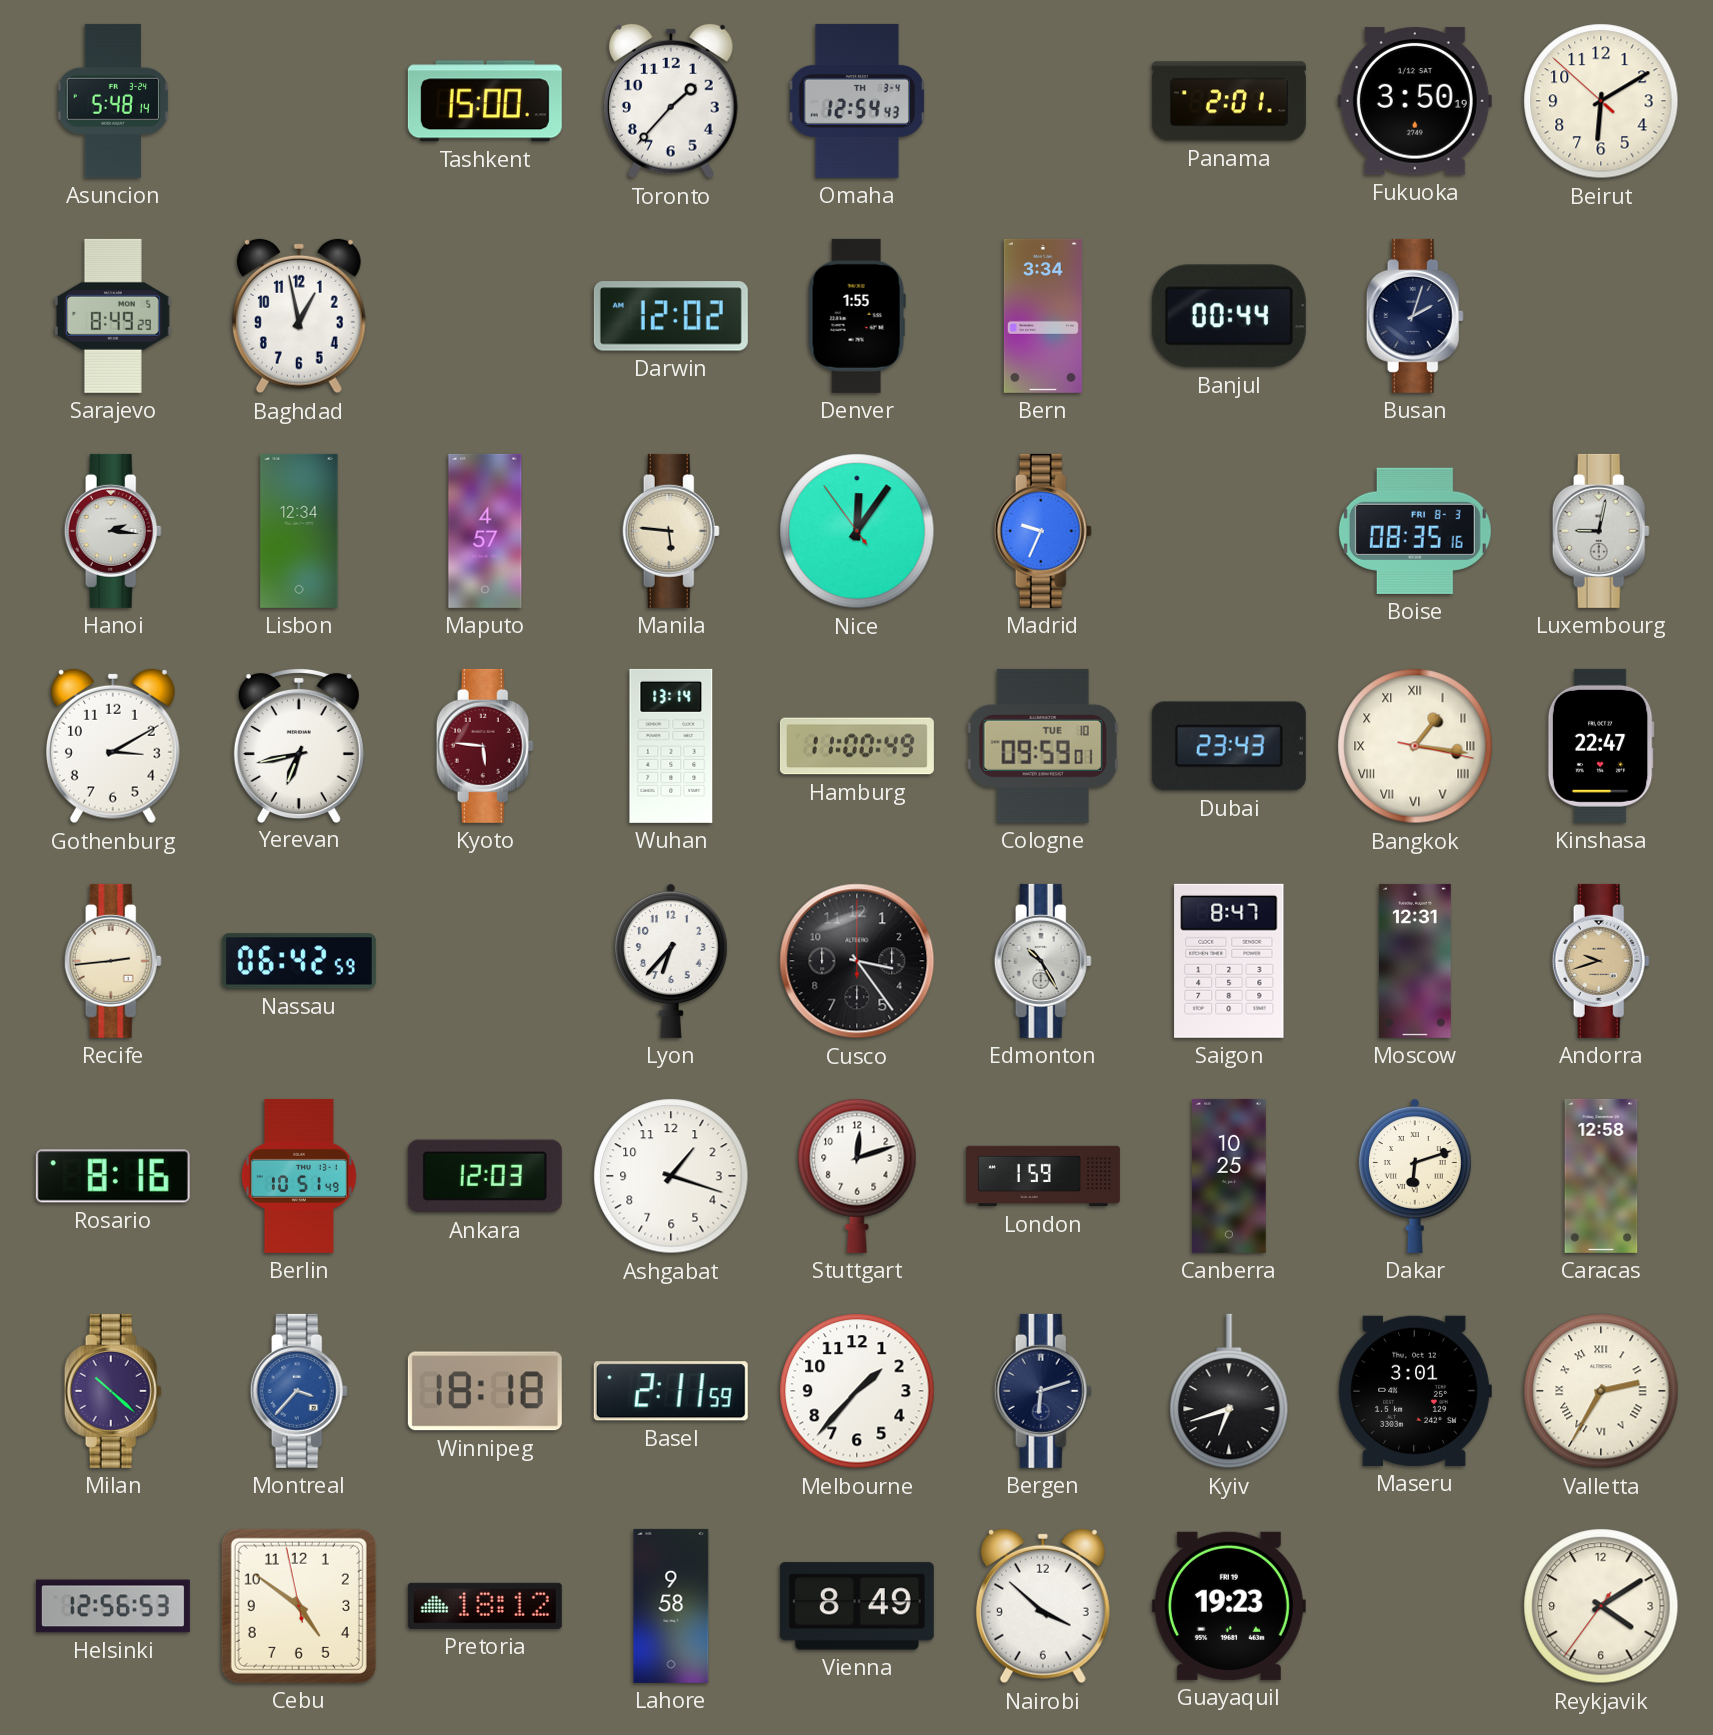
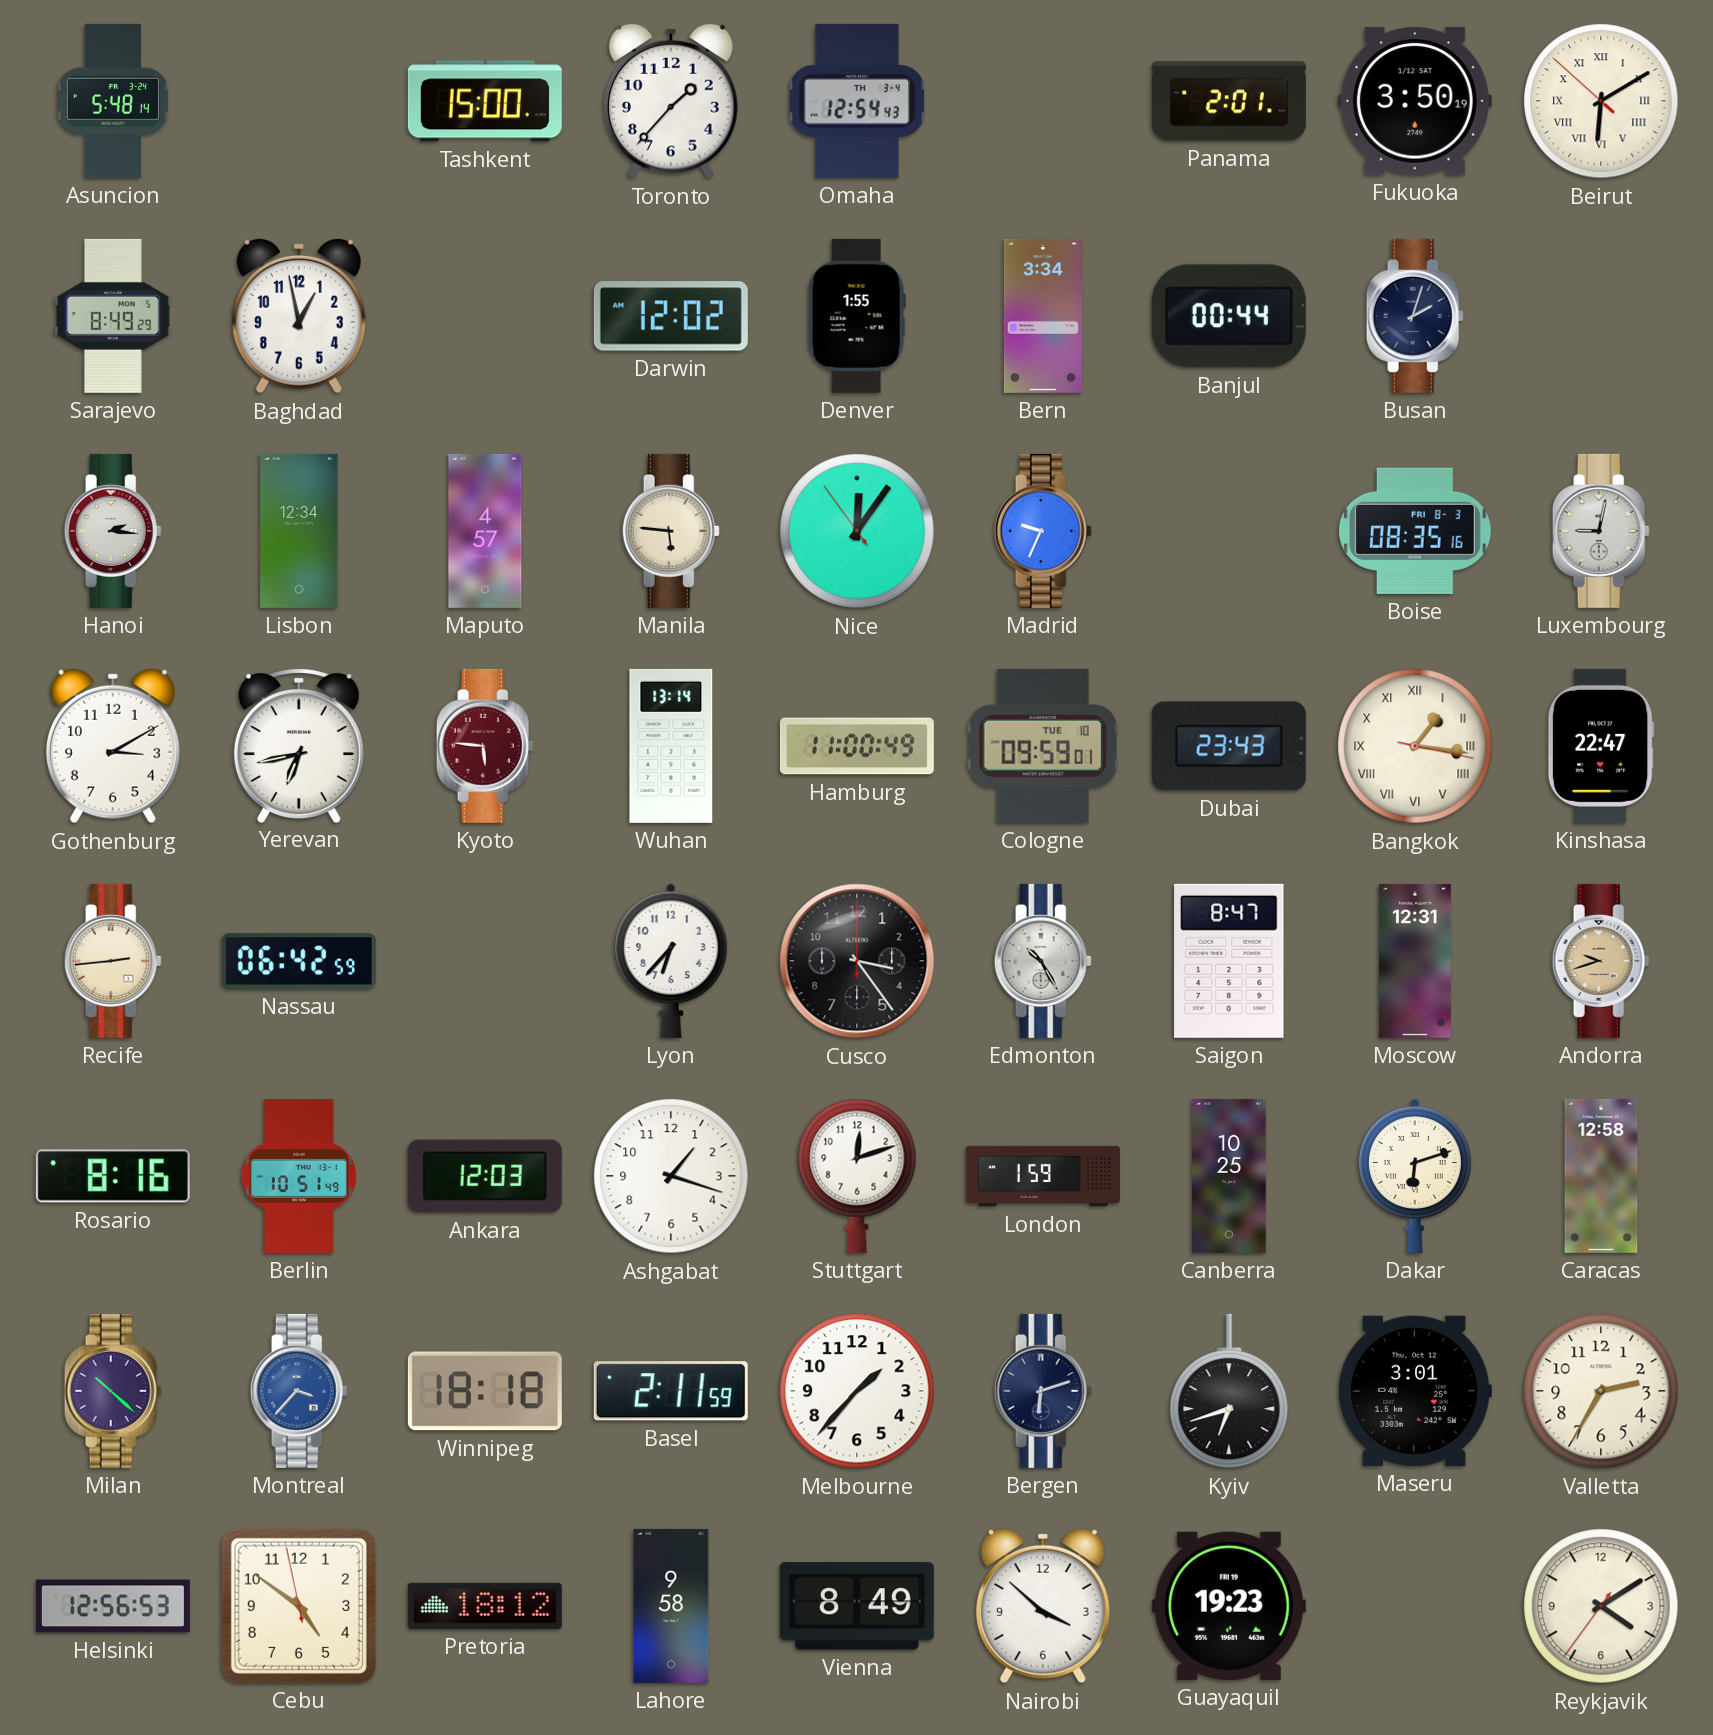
Beirut numerals: Arabic -> Roman
Valletta numerals: Roman -> Arabic
